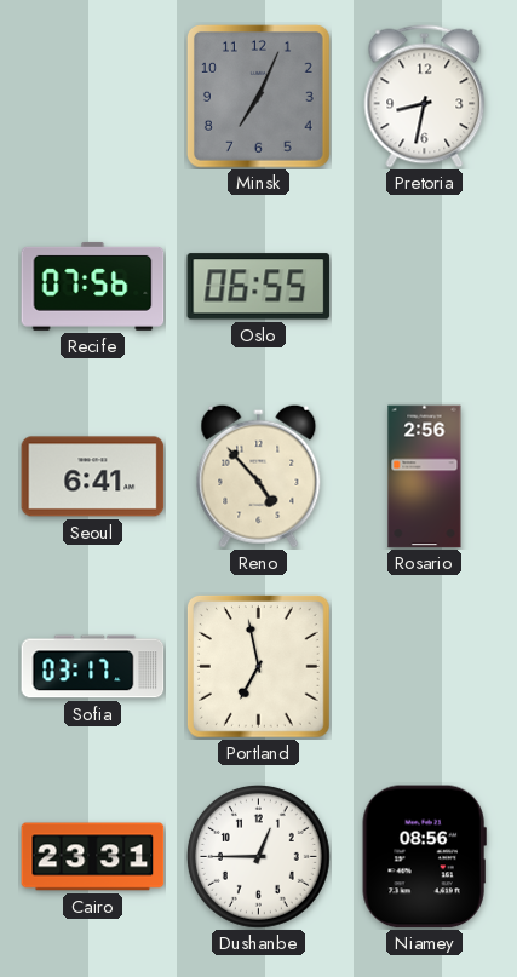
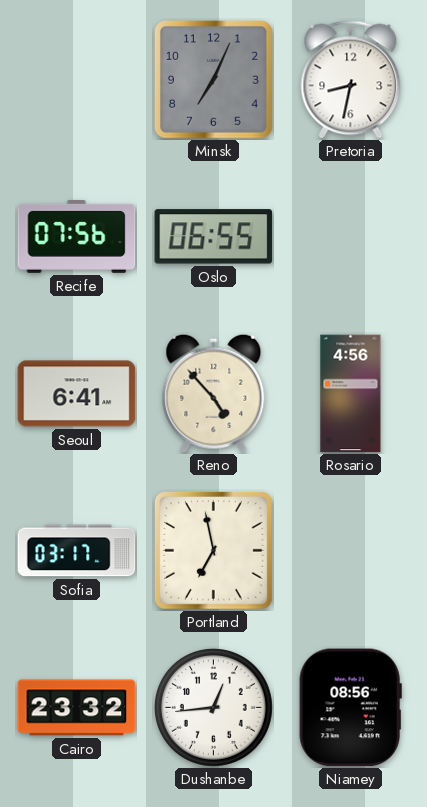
Rosario: 2:56 -> 4:56
Cairo: 23:31 -> 23:32
Dushanbe: 12:45 -> 12:44
